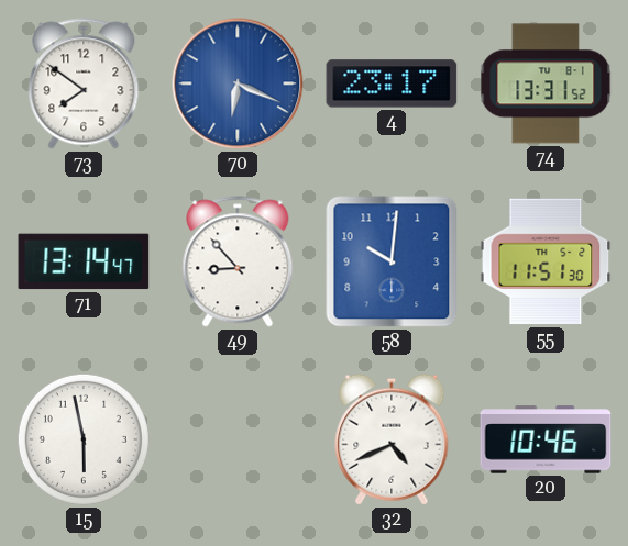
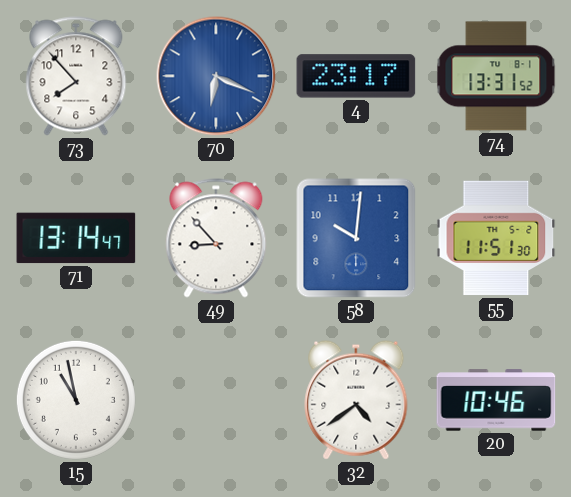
73: 7:51 -> 7:53
15: 5:58 -> 10:58
32: 4:41 -> 4:39
